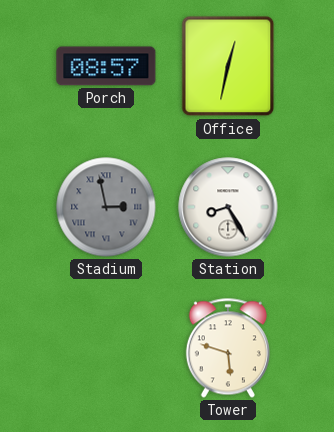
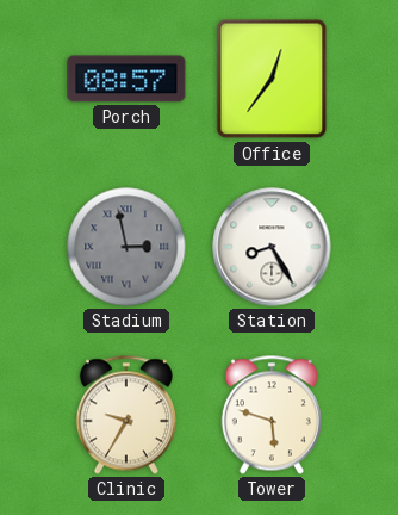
Office: 12:32 -> 12:36
Clinic: none -> 9:35
